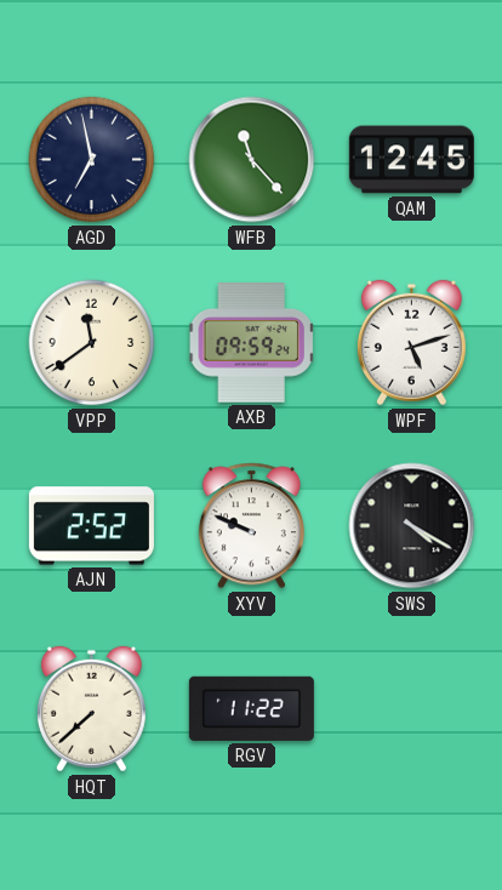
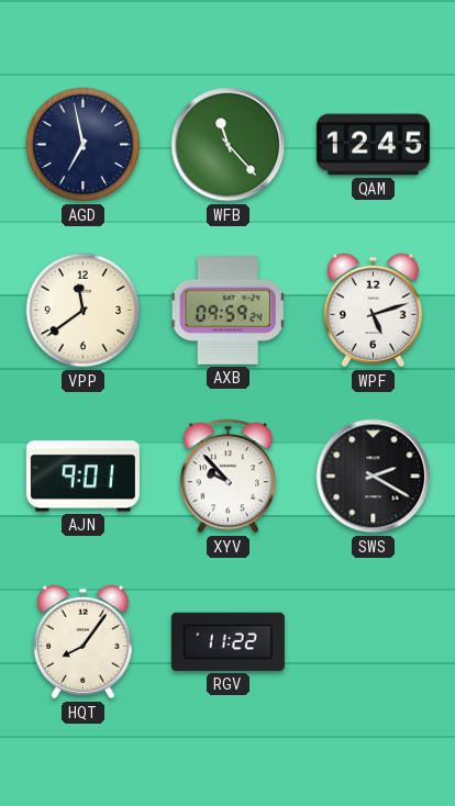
AJN: 2:52 -> 9:01
XYV: 9:49 -> 9:53
SWS: 4:20 -> 2:20
HQT: 7:38 -> 8:06
